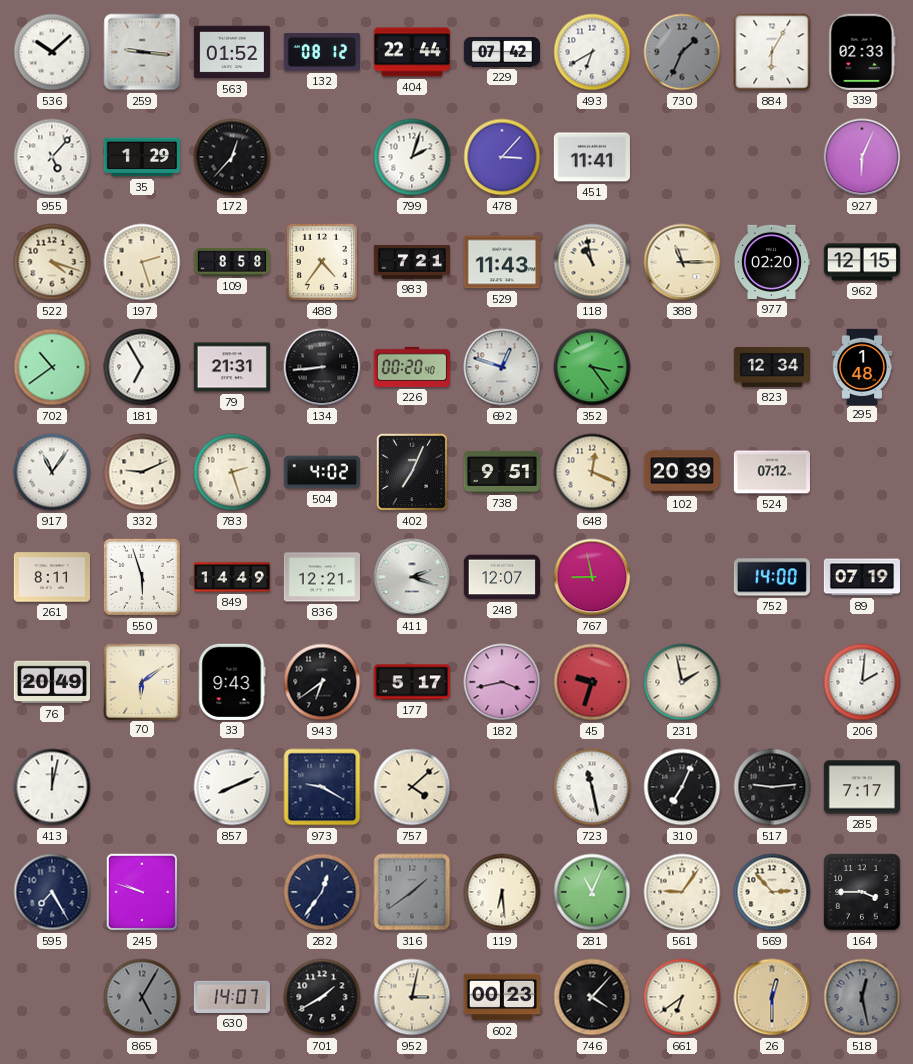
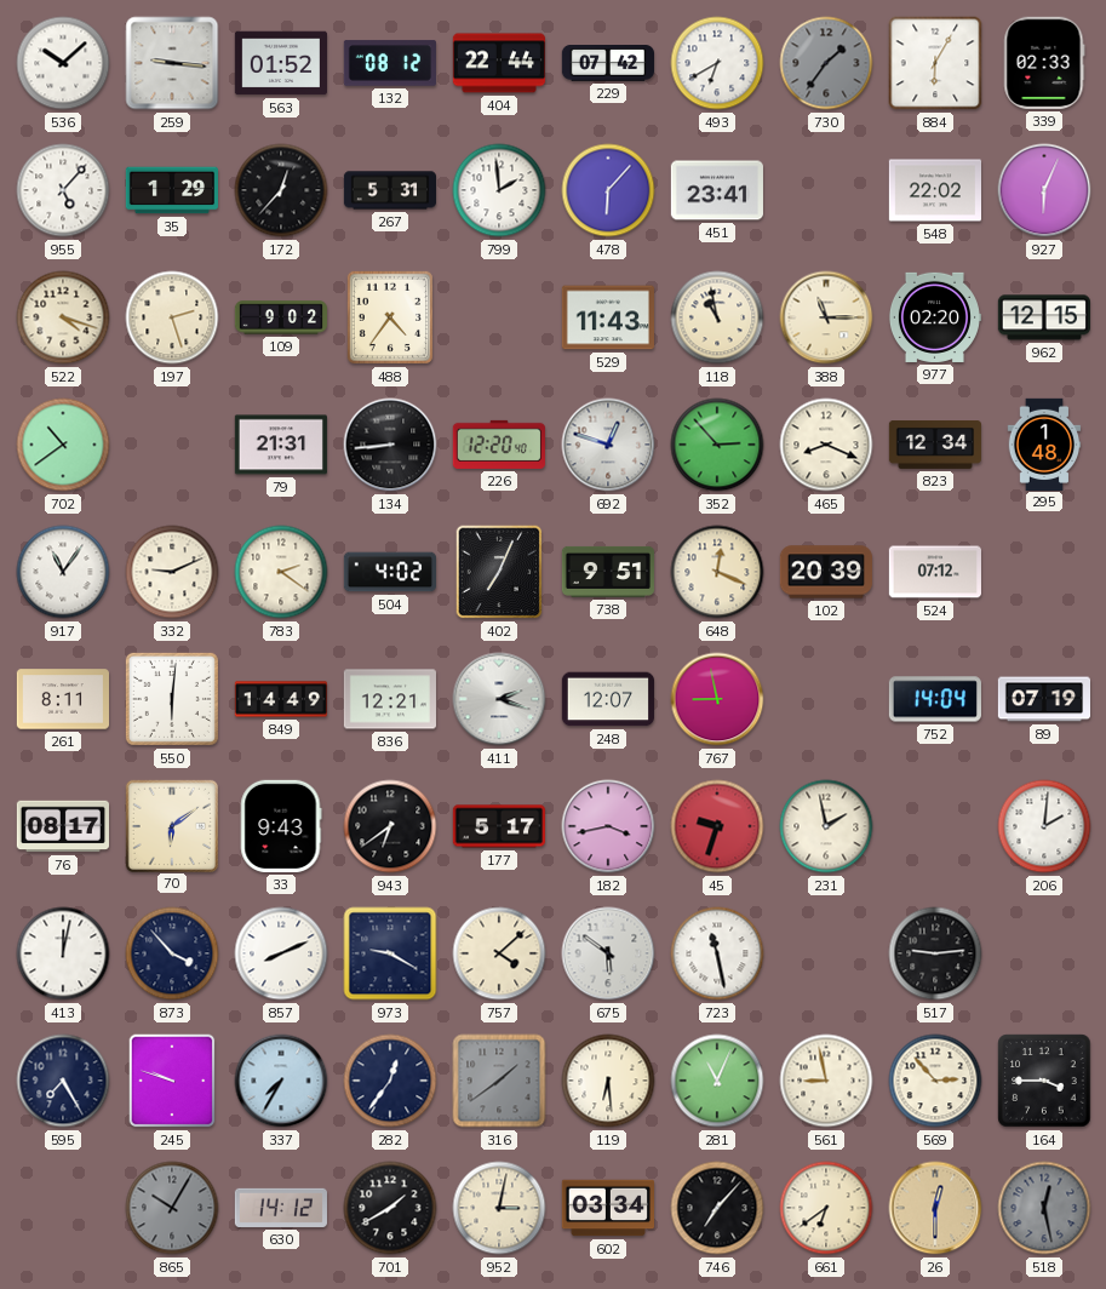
730: 1:34 -> 1:36
267: none -> 5:31
799: 2:03 -> 1:59
478: 3:07 -> 6:07
451: 11:41 -> 23:41
548: none -> 22:02
109: 8:58 -> 9:02
983: 7:21 -> none
181: 6:55 -> none
226: 00:20 -> 12:20
352: 3:24 -> 2:53
465: none -> 8:19
783: 2:27 -> 2:21
550: 5:57 -> 6:01
752: 14:00 -> 14:04
76: 20:49 -> 08:17
873: none -> 3:53
675: none -> 5:51
310: 7:04 -> none
285: 7:17 -> none
337: none -> 7:35
561: 9:06 -> 8:58
865: 5:05 -> 10:05
630: 14:07 -> 14:12
602: 00:23 -> 03:34
746: 4:07 -> 7:07
